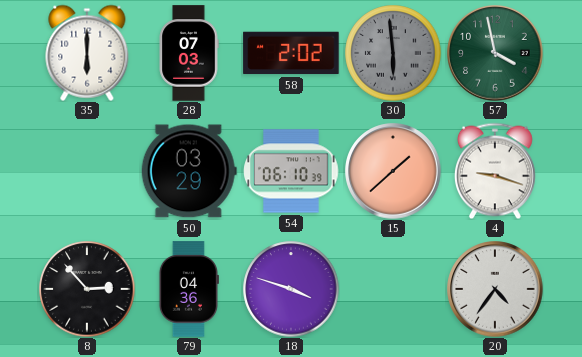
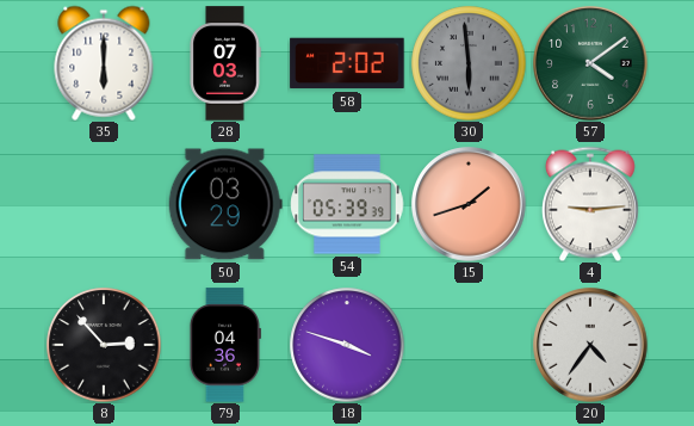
57: 3:58 -> 4:09
54: 06:10 -> 05:39
15: 1:38 -> 1:42
4: 9:18 -> 9:14
